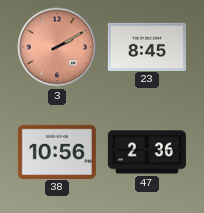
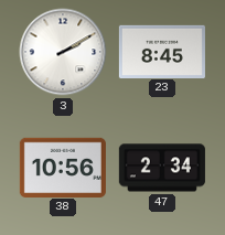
3 dial: salmon -> white
47: 2:36 -> 2:34
